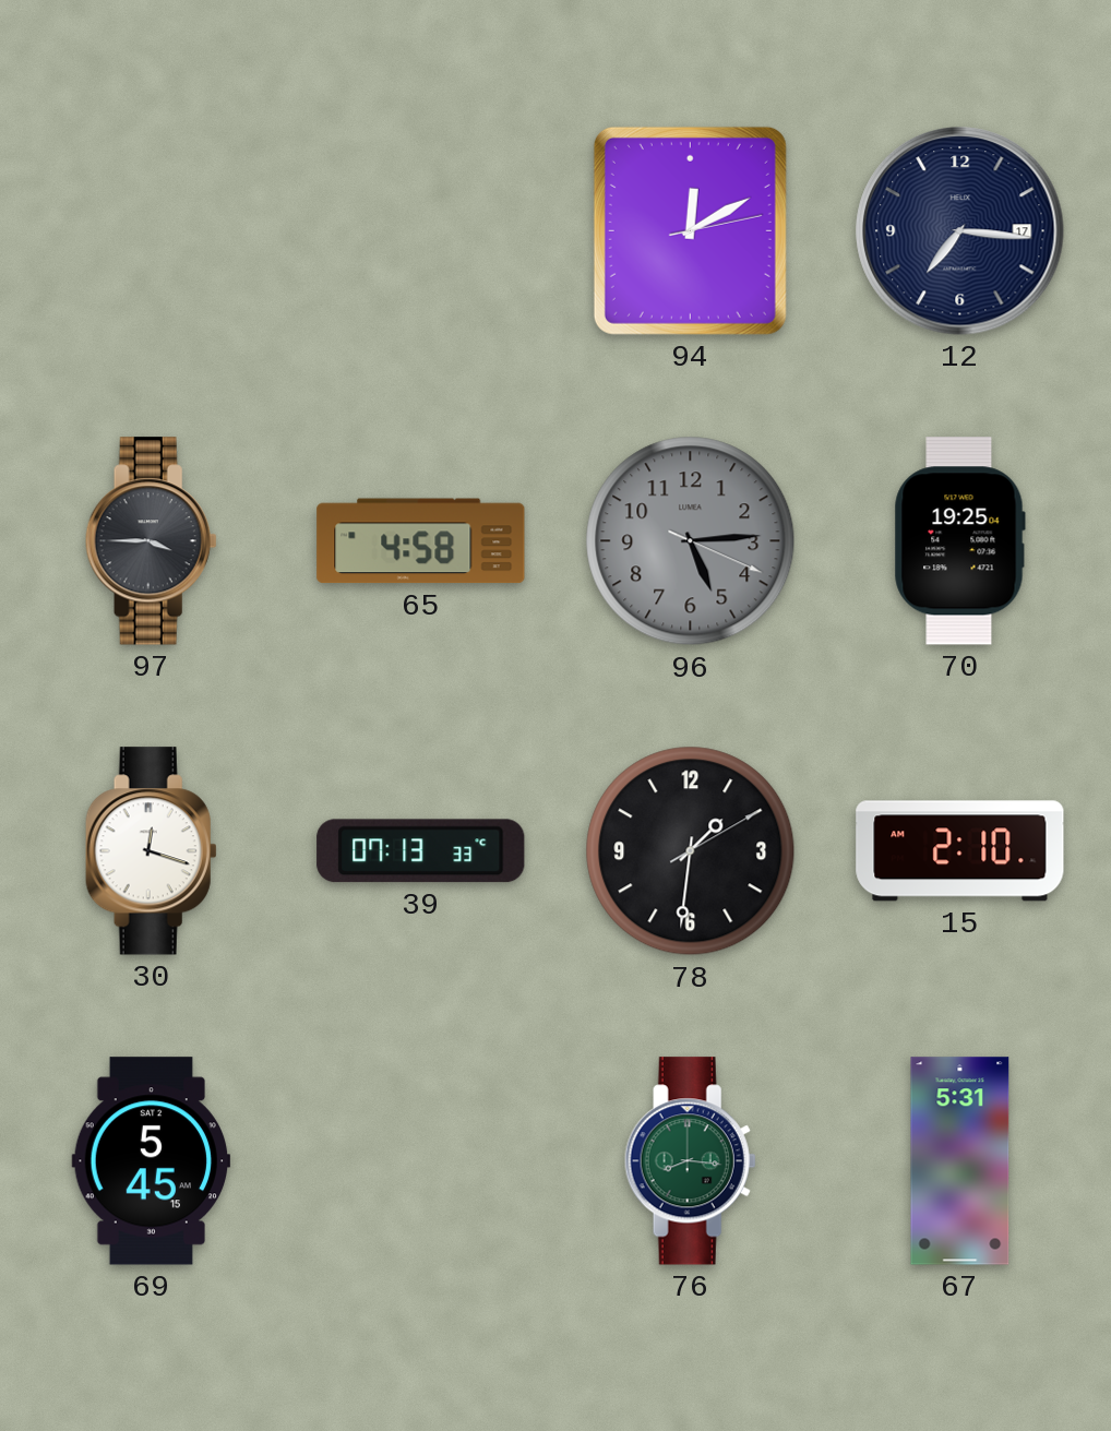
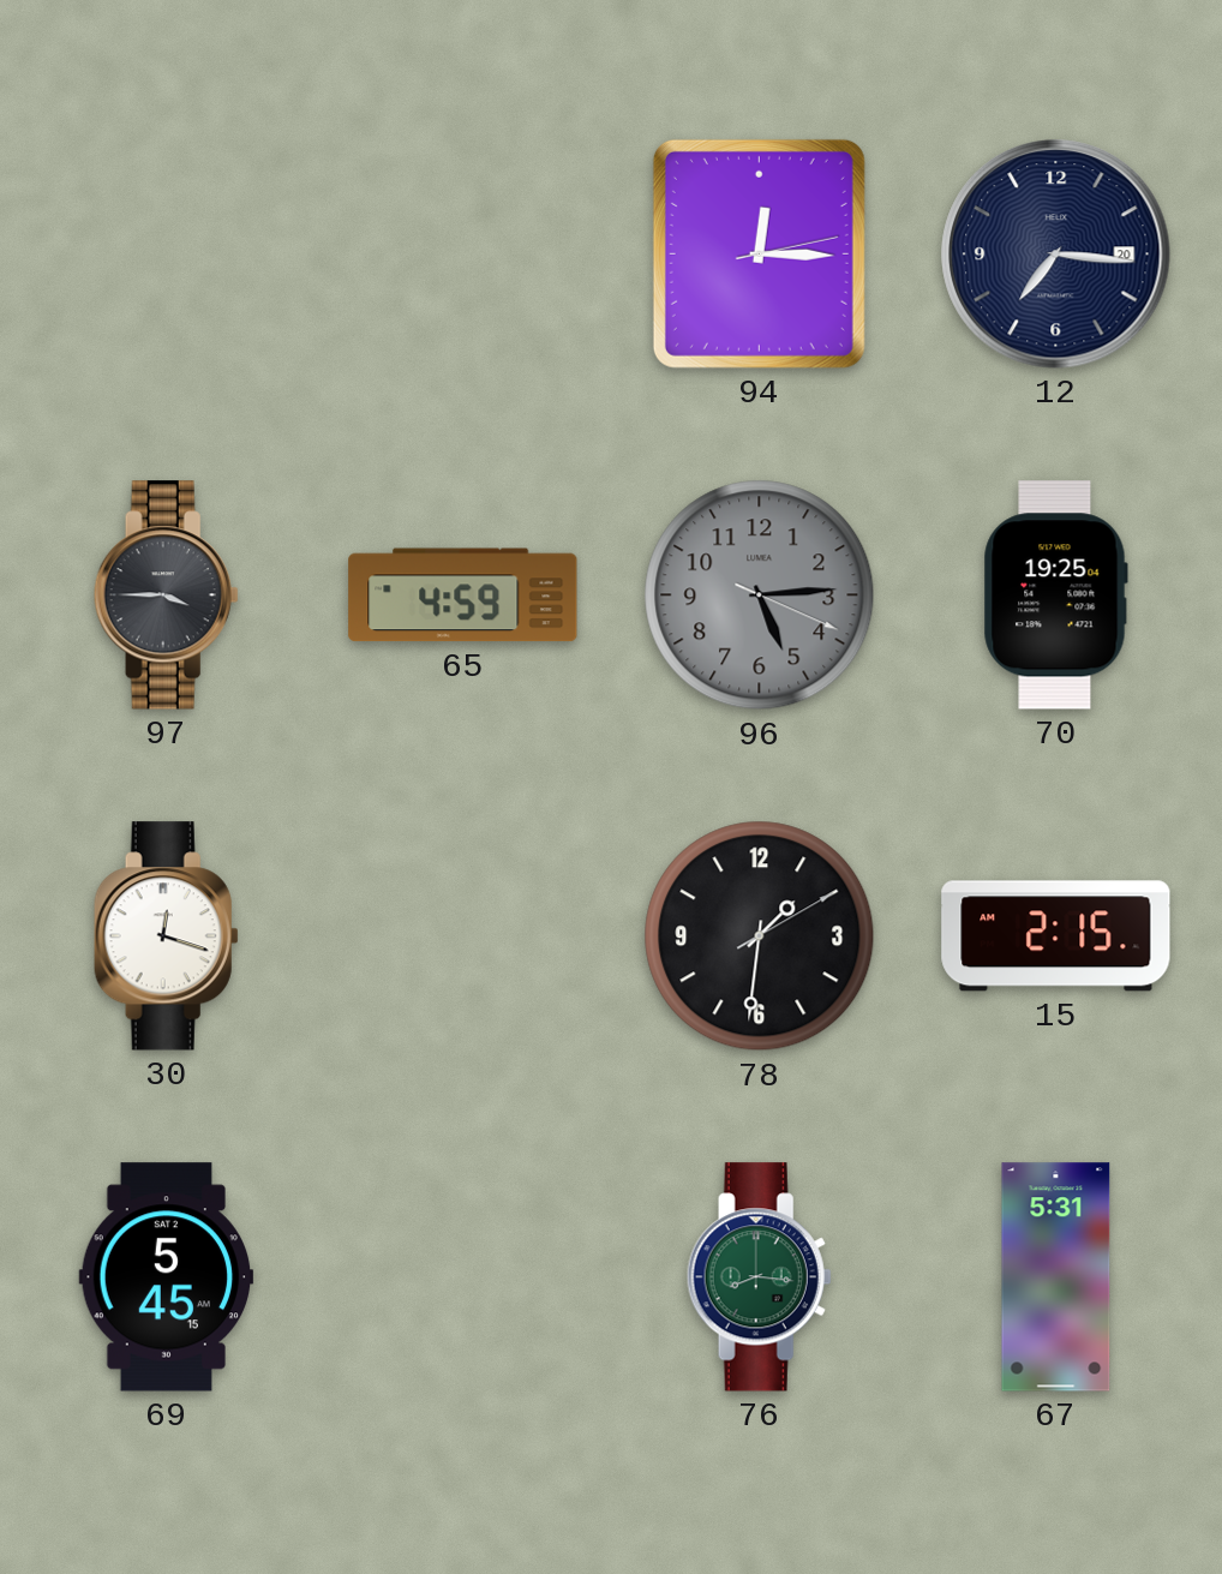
94: 12:10 -> 12:15
12 date: 17 -> 20
65: 4:58 -> 4:59
39: 07:13 -> none
15: 2:10 -> 2:15
